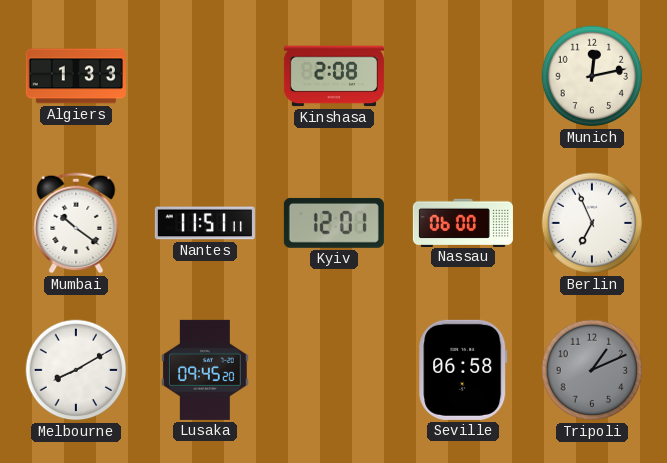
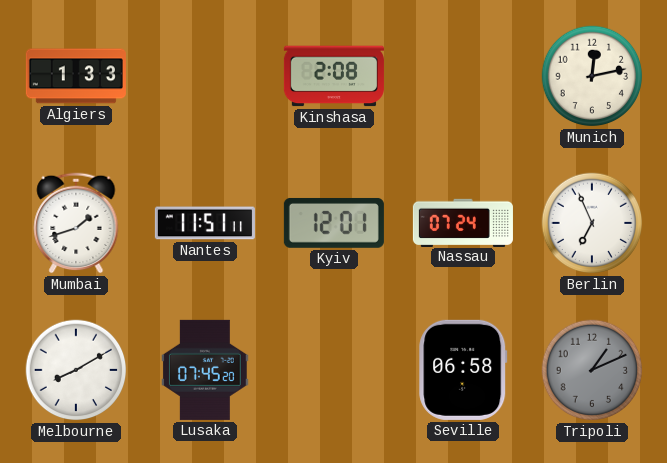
Mumbai: 10:21 -> 1:42
Nassau: 06:00 -> 07:24
Lusaka: 09:45 -> 07:45
